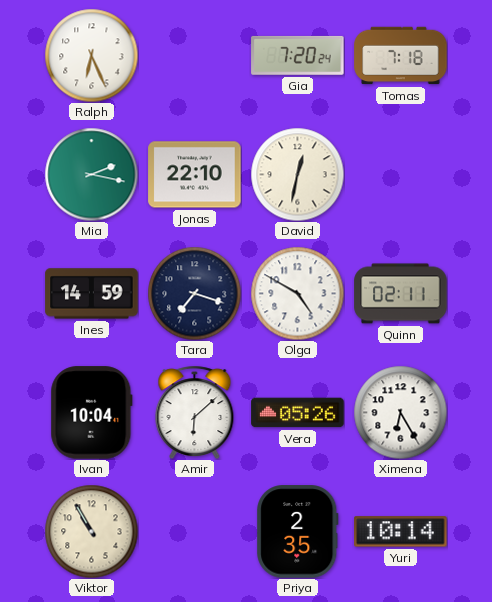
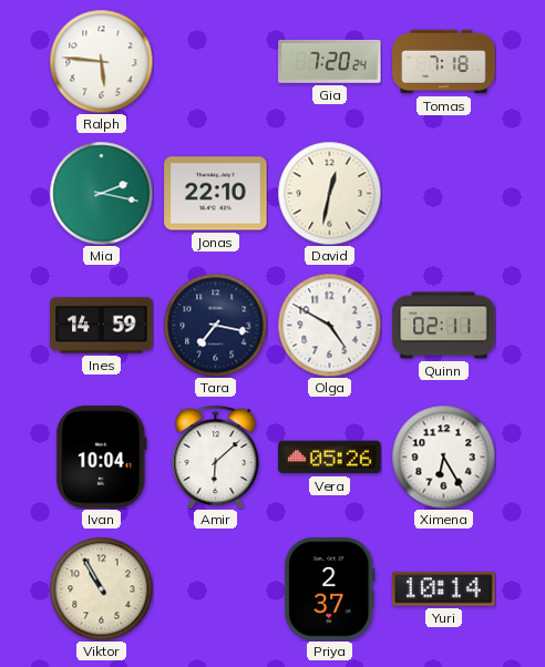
Ralph: 6:26 -> 5:46
Tara: 7:18 -> 7:17
Priya: 2:35 -> 2:37
